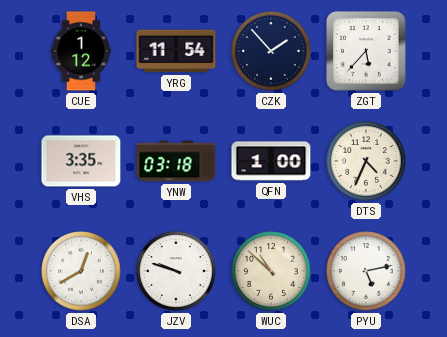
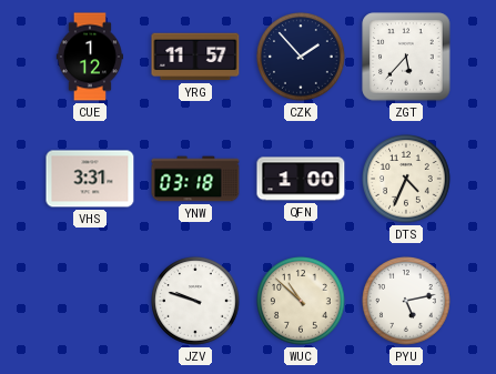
YRG: 11:54 -> 11:57
VHS: 3:35 -> 3:31
DSA: 12:40 -> none
